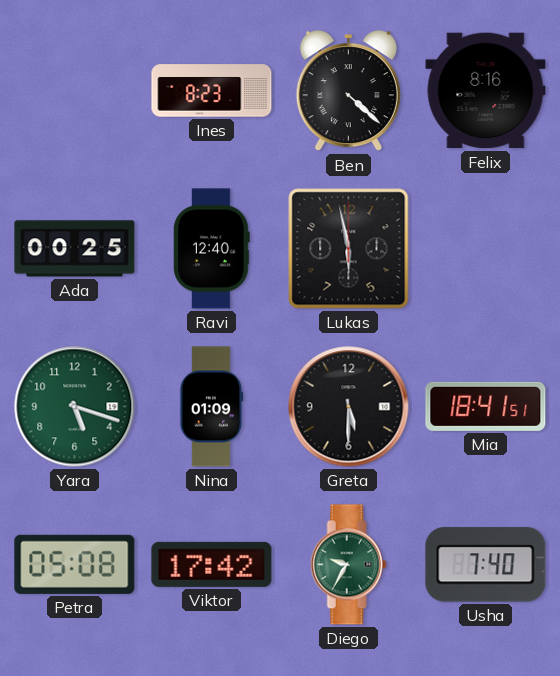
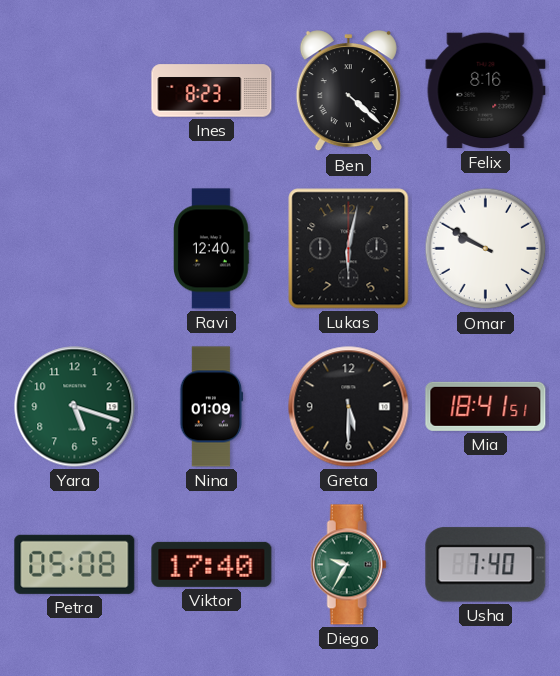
Ada: 00:25 -> none
Lukas: 5:58 -> 6:02
Omar: none -> 9:50
Viktor: 17:42 -> 17:40
